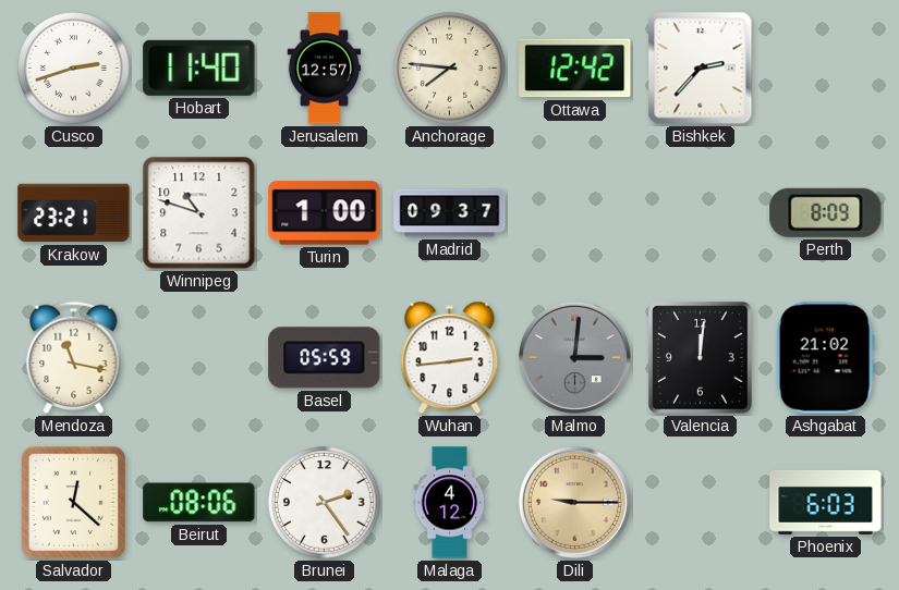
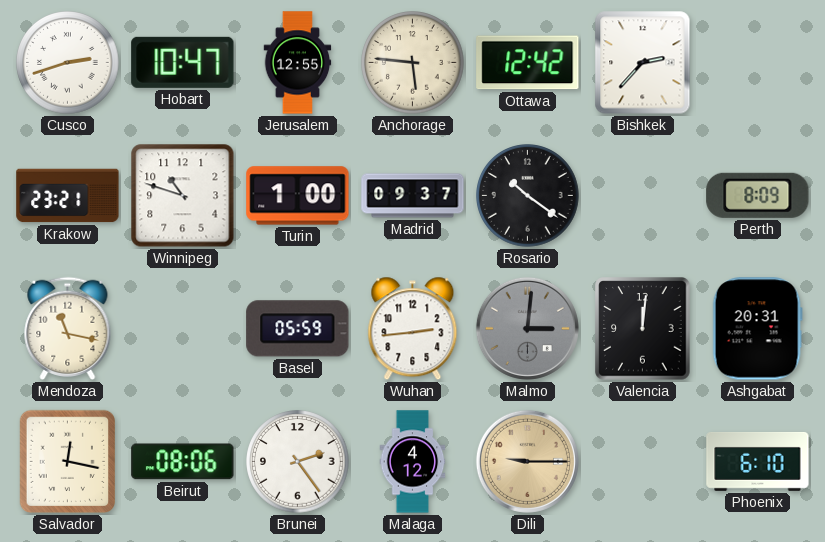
Hobart: 11:40 -> 10:47
Jerusalem: 12:57 -> 12:55
Anchorage: 7:46 -> 5:46
Rosario: none -> 10:21
Ashgabat: 21:02 -> 20:31
Salvador: 12:22 -> 12:17
Phoenix: 6:03 -> 6:10
